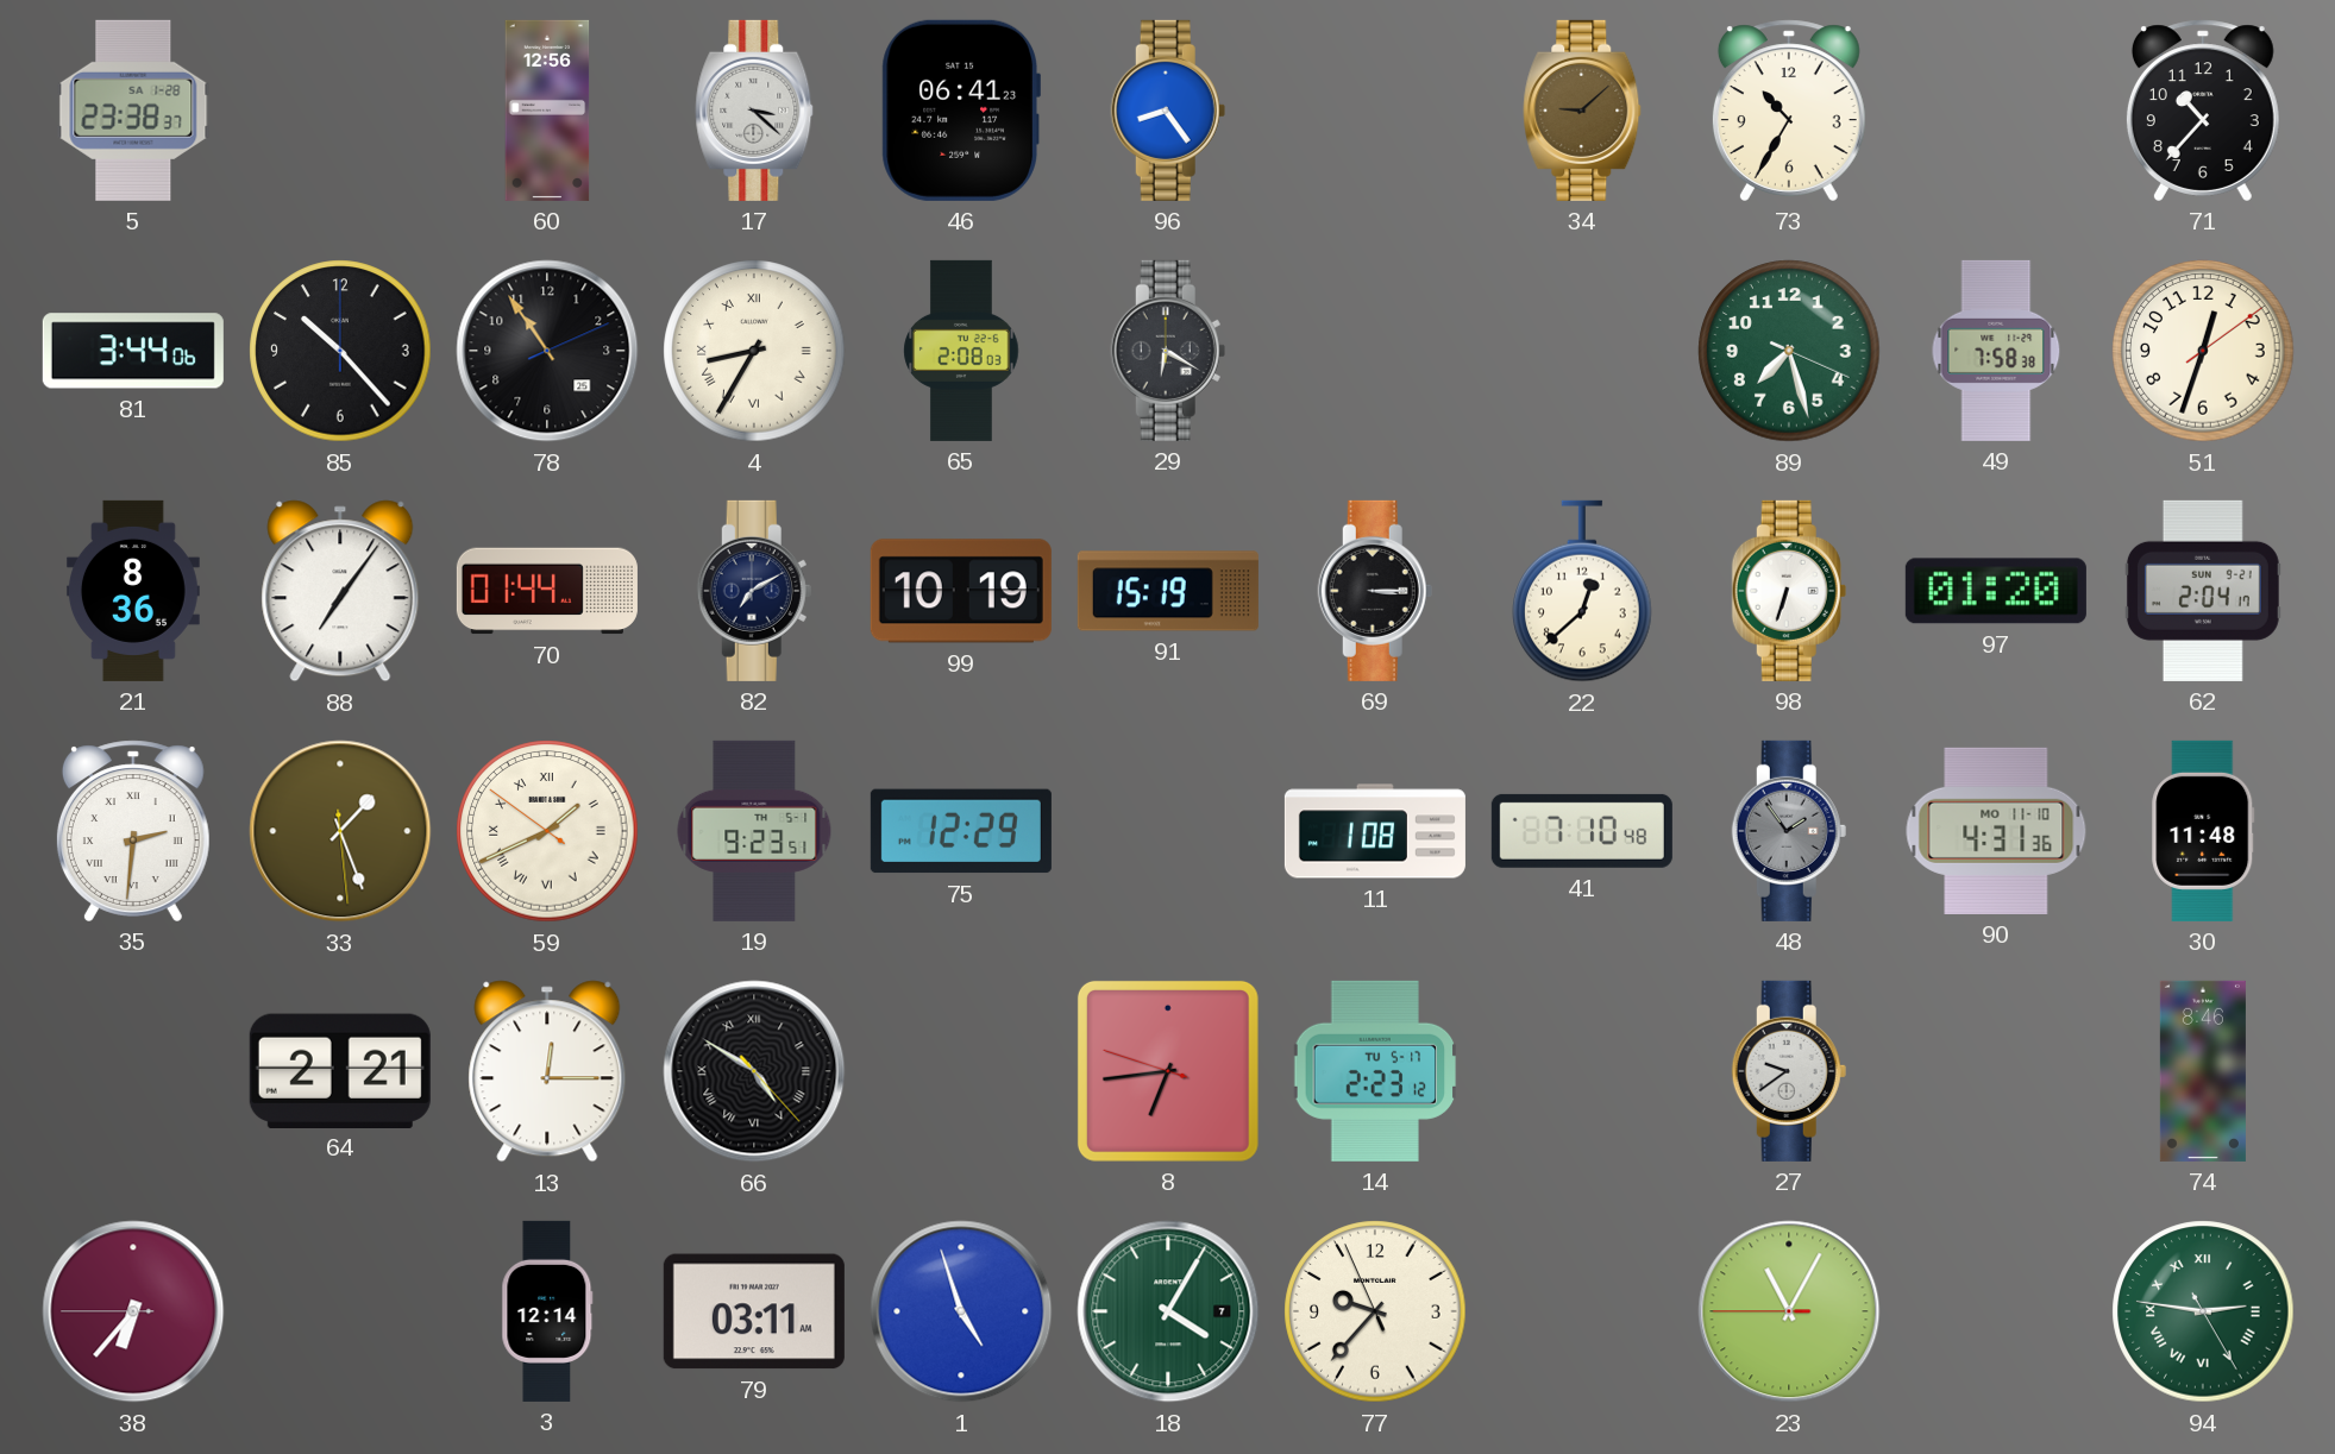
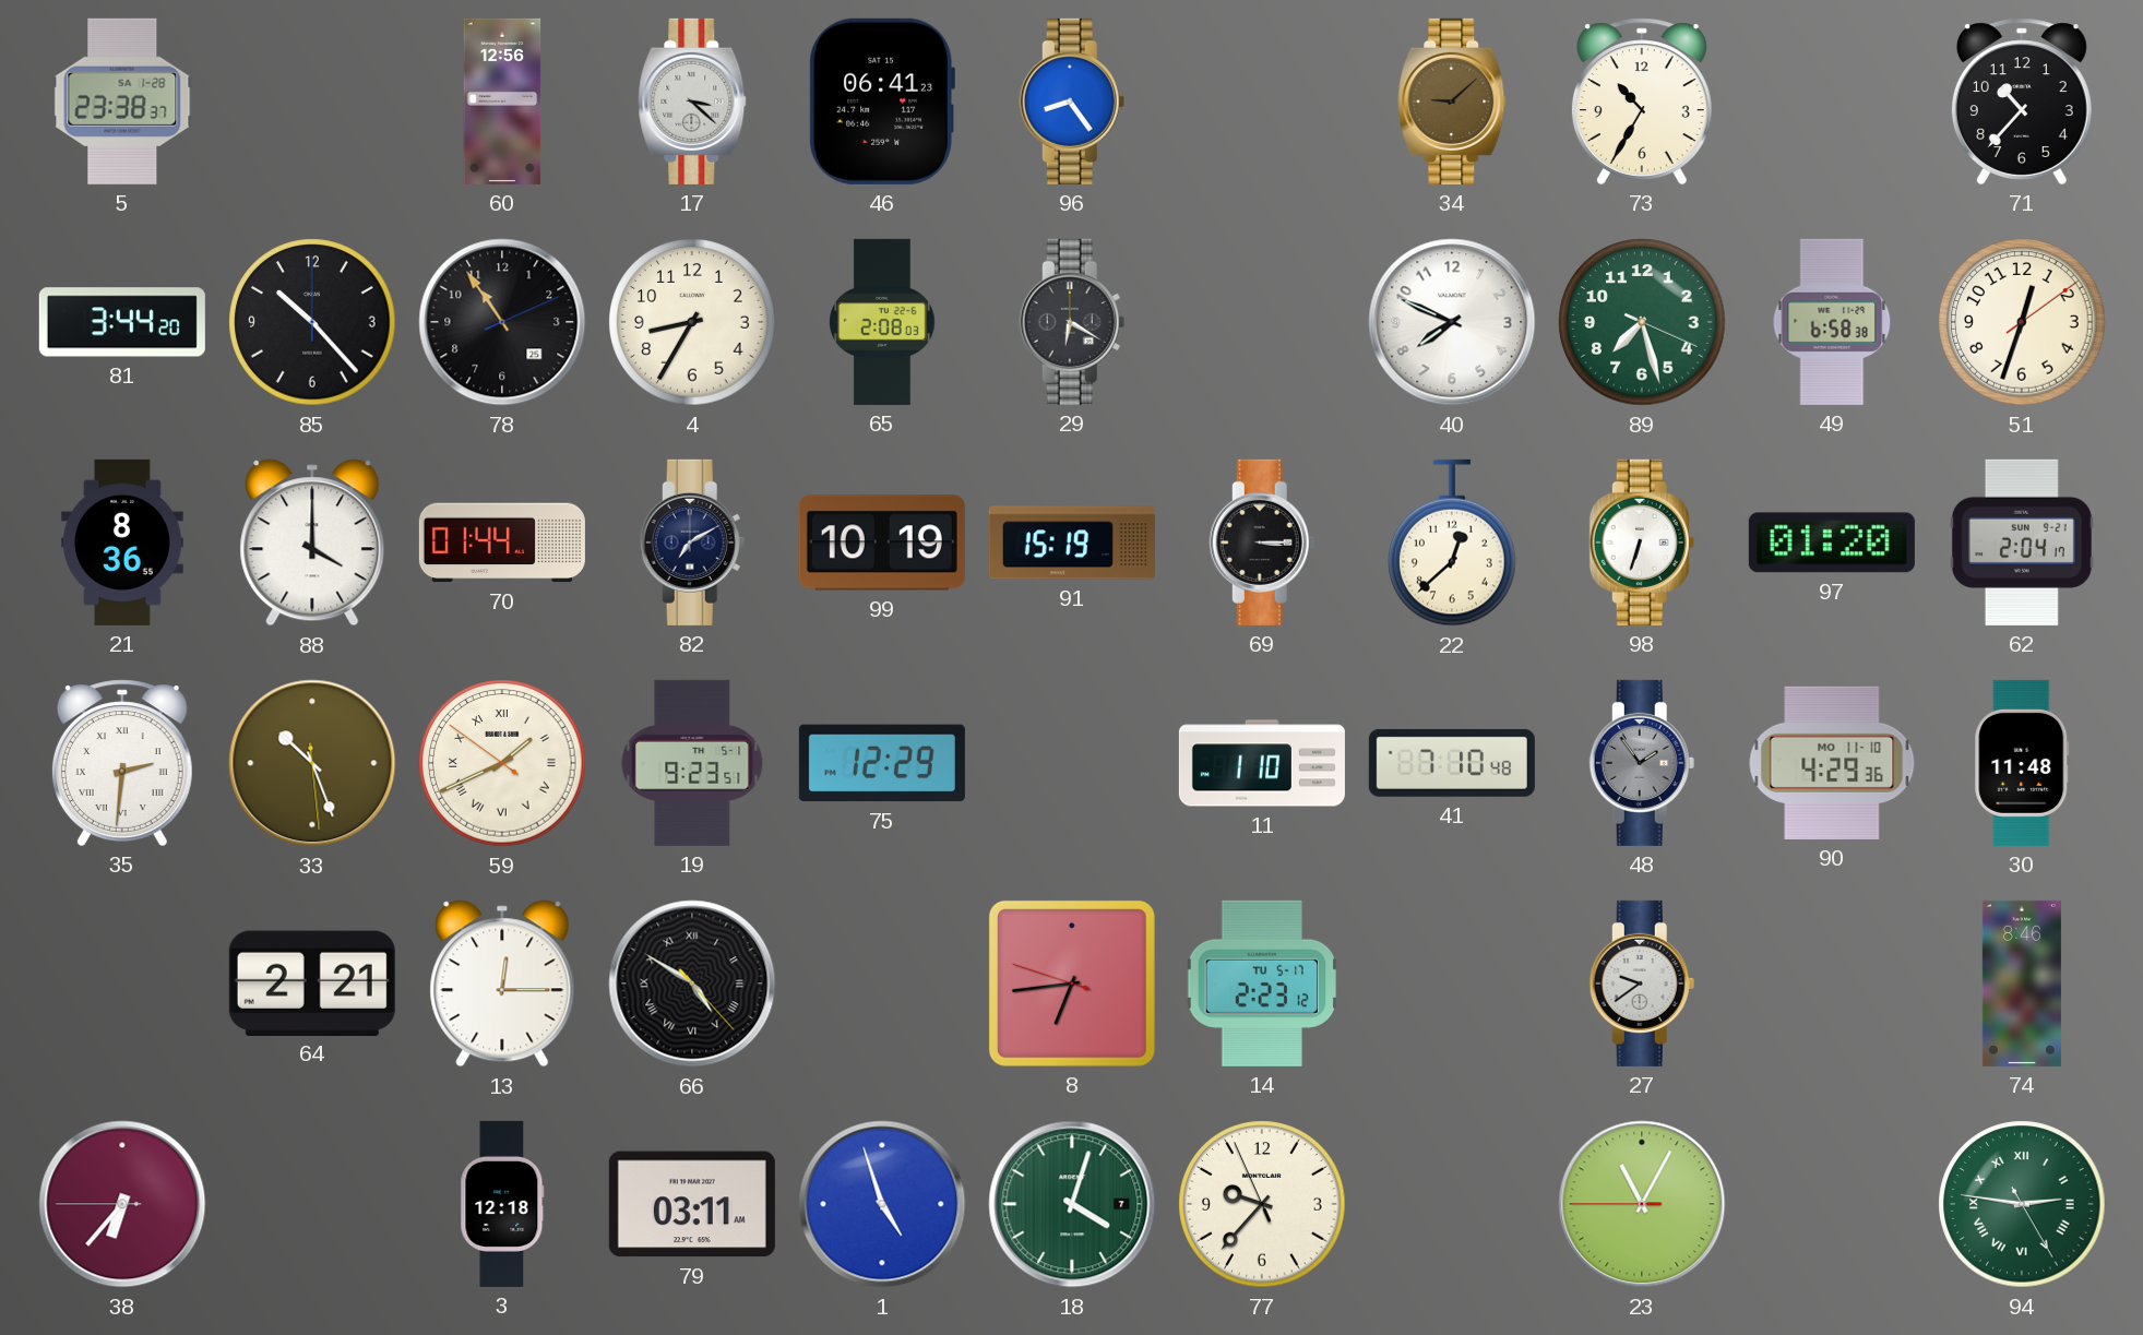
81: 3:44:06 -> 3:44:20
4 numerals: Roman -> Arabic
40: none -> 7:49
49: 7:58 -> 6:58
88: 7:06 -> 4:00
33: 1:26 -> 10:26
11: 1:08 -> 1:10
90: 4:31 -> 4:29
3: 12:14 -> 12:18
18: 4:05 -> 4:03
